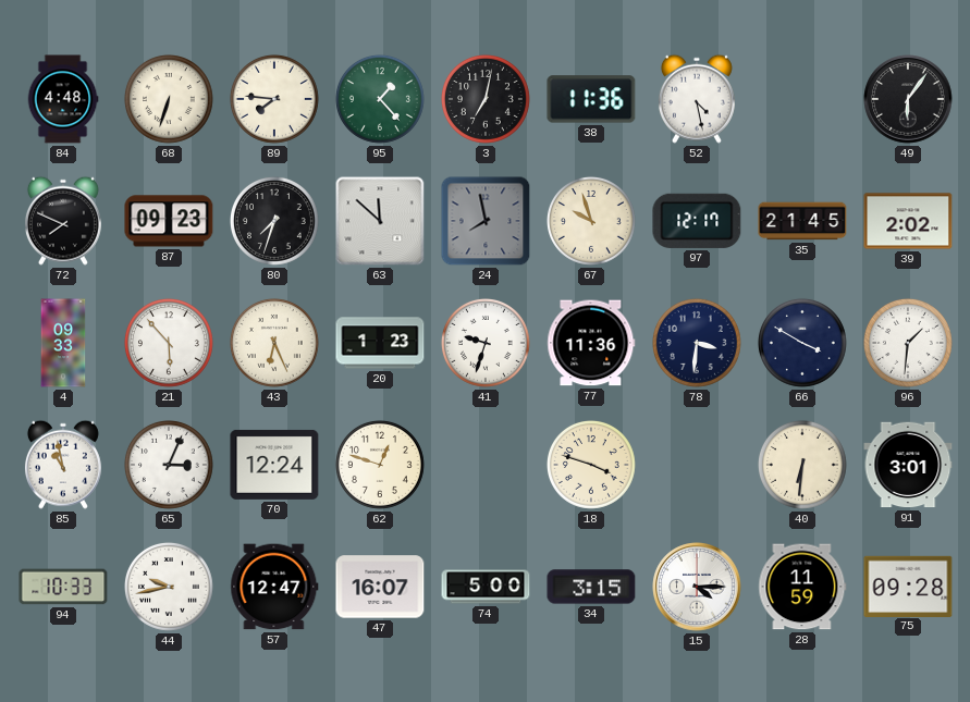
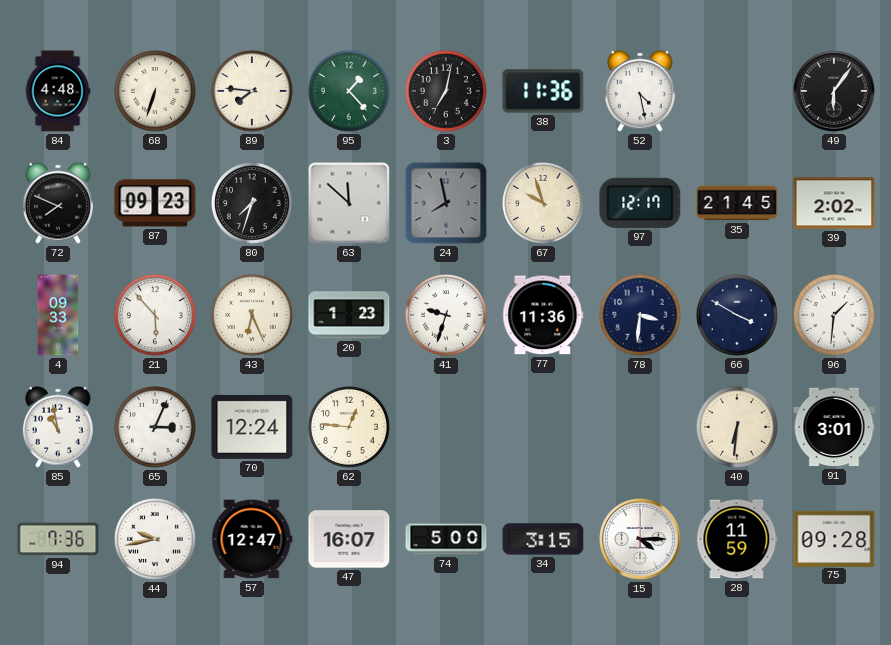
62: 12:48 -> 12:46
18: 3:48 -> none
94: 10:33 -> 7:36
